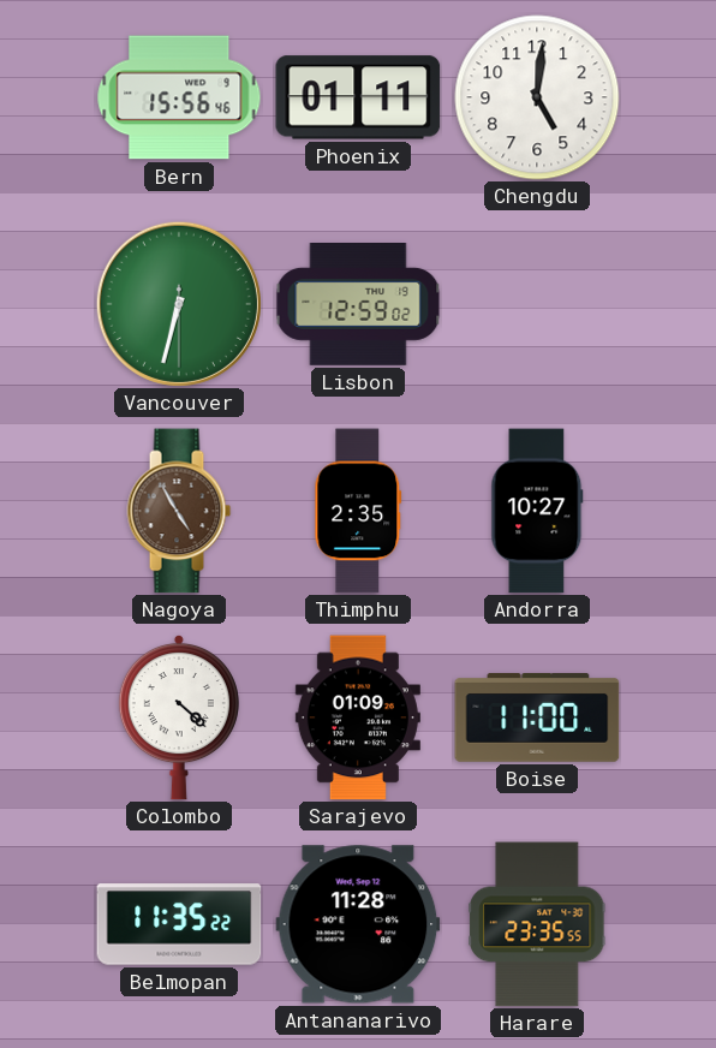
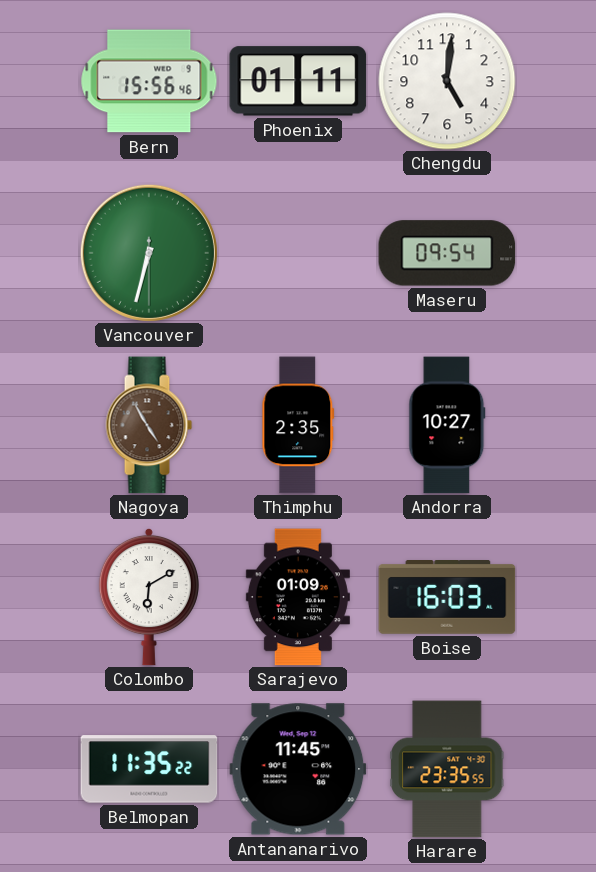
Lisbon: 12:59 -> none
Maseru: none -> 09:54
Colombo: 4:22 -> 6:10
Boise: 11:00 -> 16:03
Antananarivo: 11:28 -> 11:45
